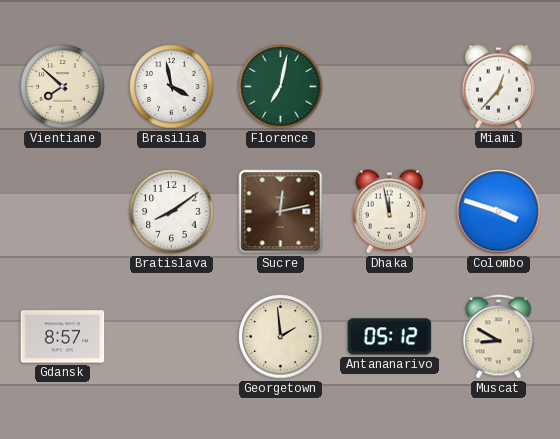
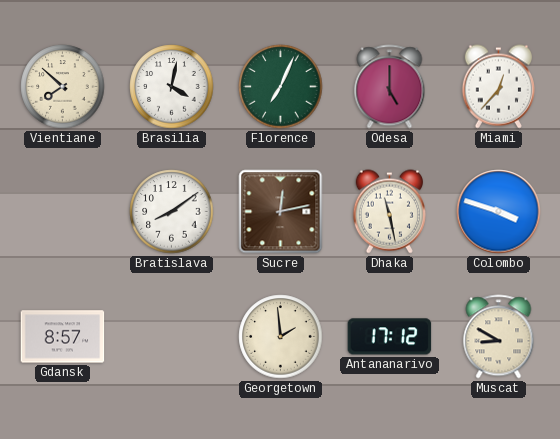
Brasilia: 3:58 -> 4:02
Florence: 7:02 -> 7:04
Odesa: none -> 5:00
Dhaka: 11:58 -> 11:28
Antananarivo: 05:12 -> 17:12
